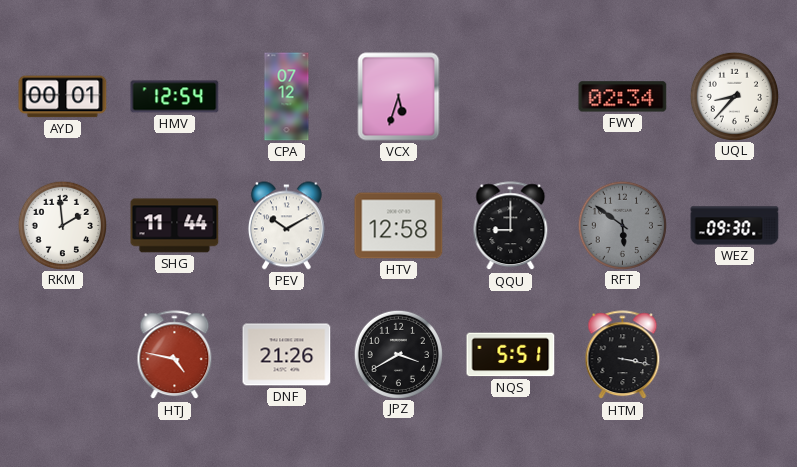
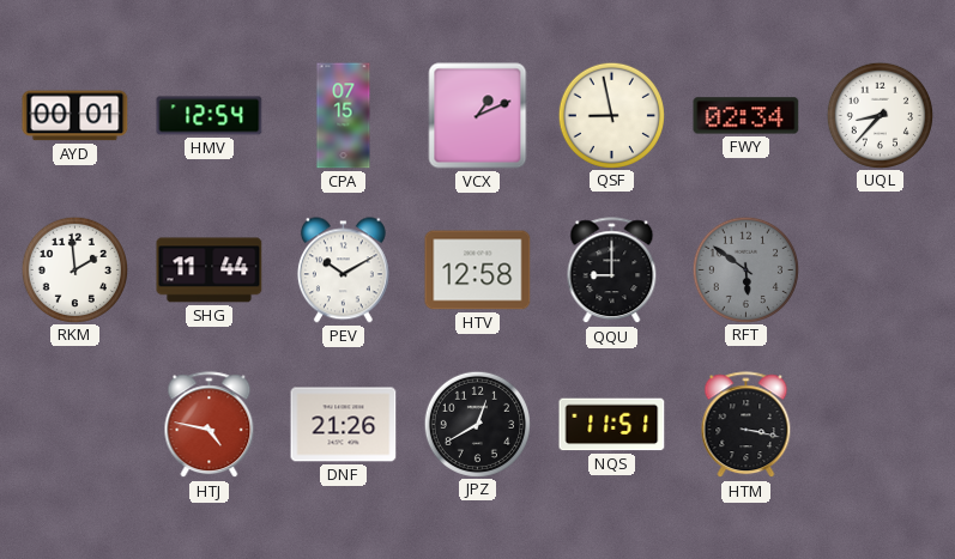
CPA: 07:12 -> 07:15
VCX: 5:33 -> 1:11
QSF: none -> 8:58
WEZ: 09:30 -> none
JPZ: 3:40 -> 12:40
NQS: 5:51 -> 11:51
